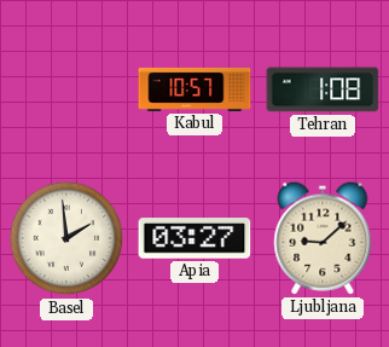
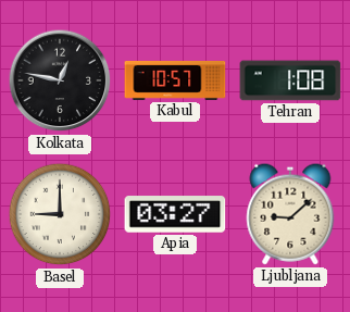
Kolkata: none -> 12:47
Basel: 1:59 -> 9:00
